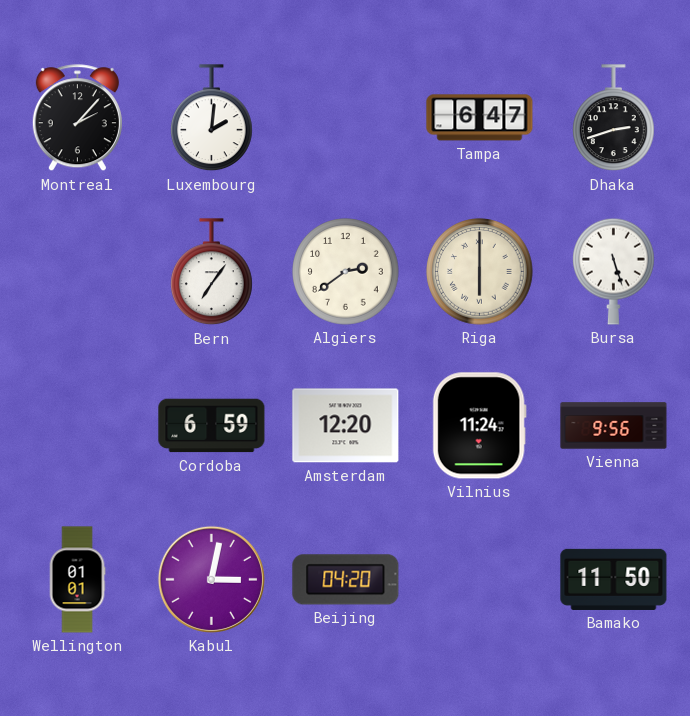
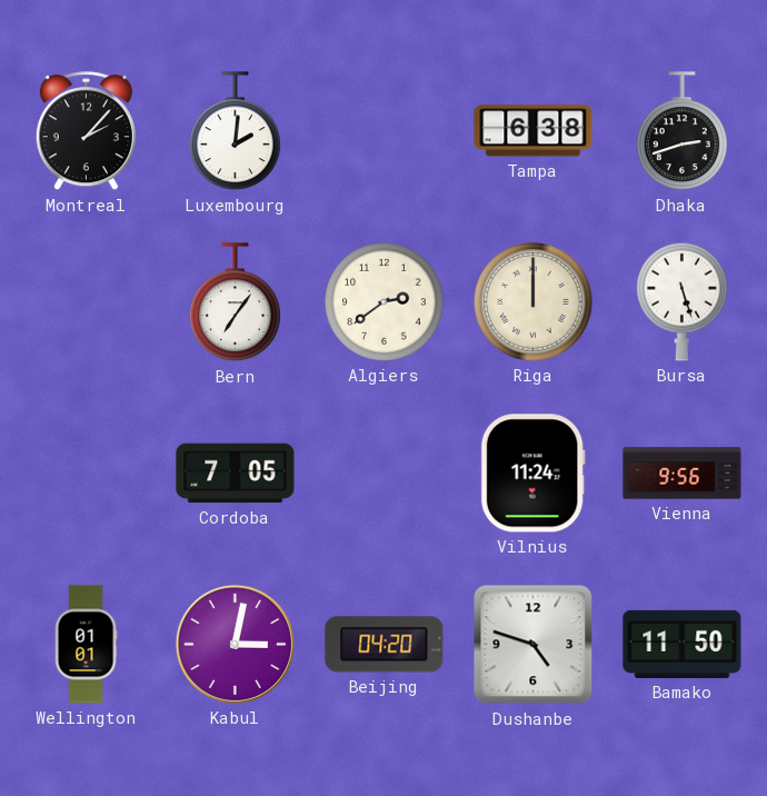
Tampa: 6:47 -> 6:38
Riga: 6:00 -> 12:00
Cordoba: 6:59 -> 7:05
Amsterdam: 12:20 -> none
Dushanbe: none -> 4:48
